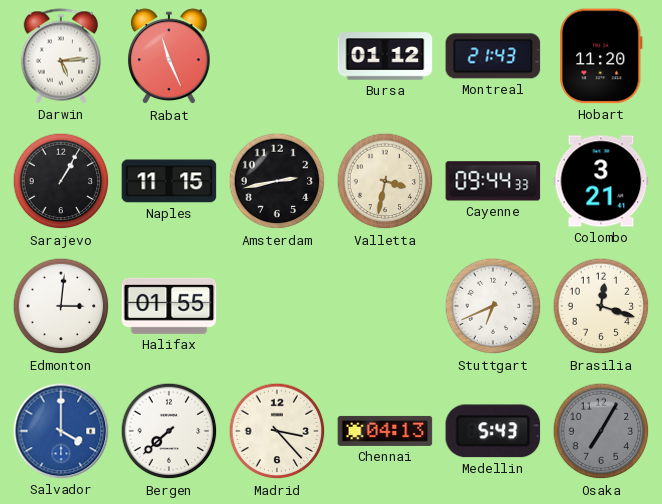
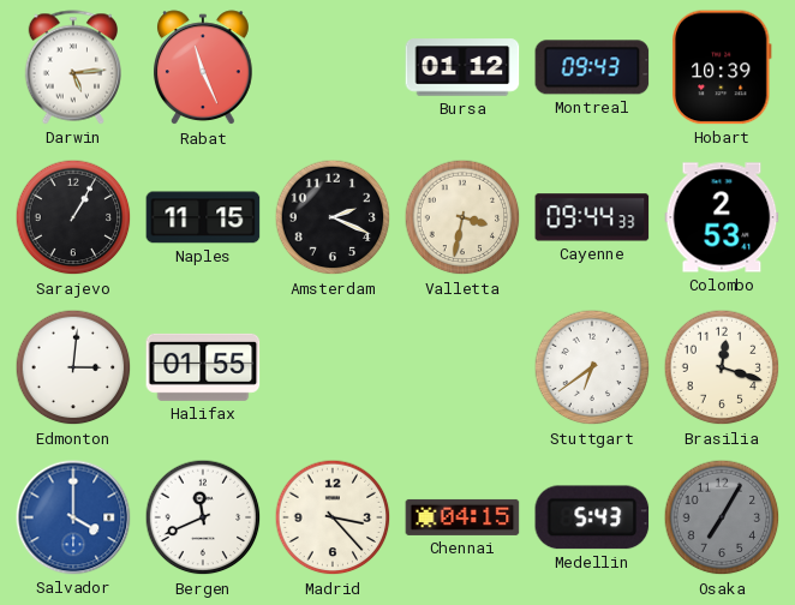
Montreal: 21:43 -> 09:43
Hobart: 11:20 -> 10:39
Amsterdam: 2:43 -> 2:19
Colombo: 3:21 -> 2:53
Stuttgart: 6:41 -> 6:39
Bergen: 7:38 -> 11:41
Chennai: 04:13 -> 04:15
